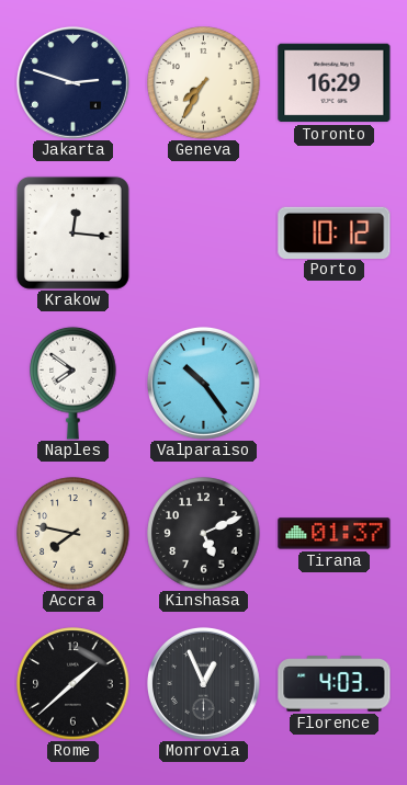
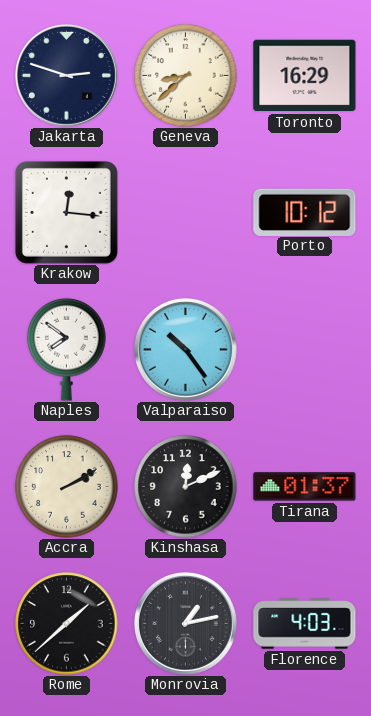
Geneva: 7:35 -> 8:38
Accra: 7:47 -> 2:10
Kinshasa: 5:11 -> 12:11
Monrovia: 12:56 -> 1:13
